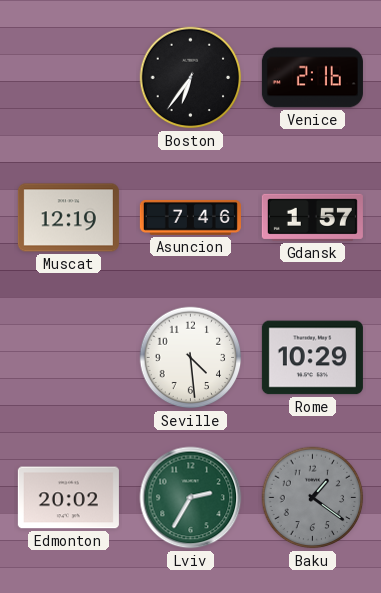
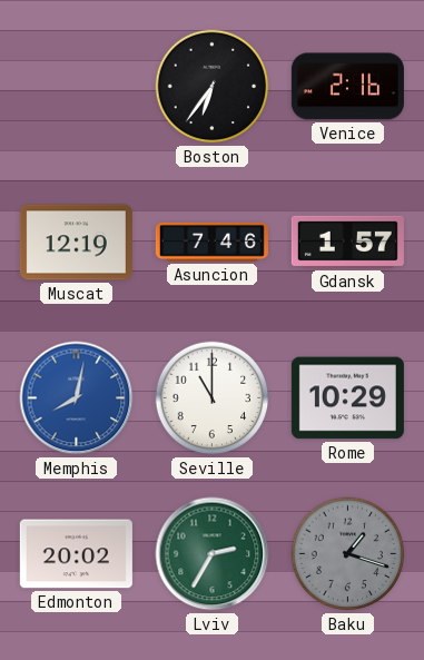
Memphis: none -> 8:02
Seville: 4:29 -> 11:00
Baku: 1:21 -> 1:18
